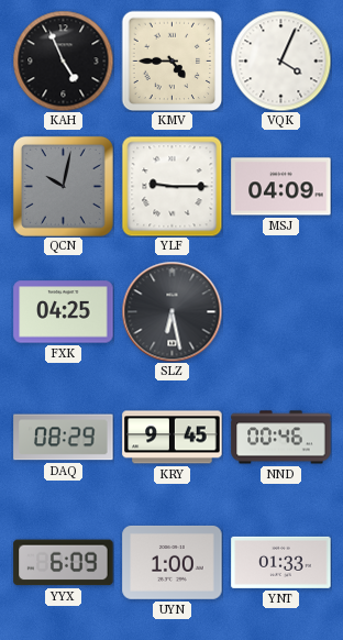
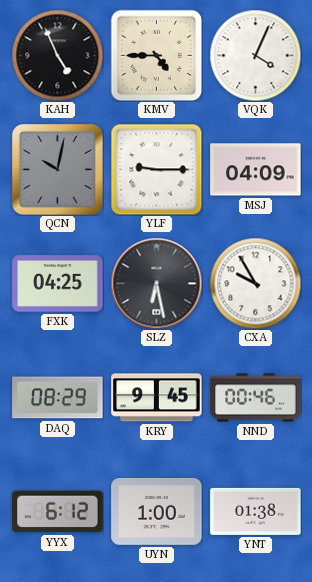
CXA: none -> 9:55
YYX: 6:09 -> 6:12
YNT: 01:33 -> 01:38
